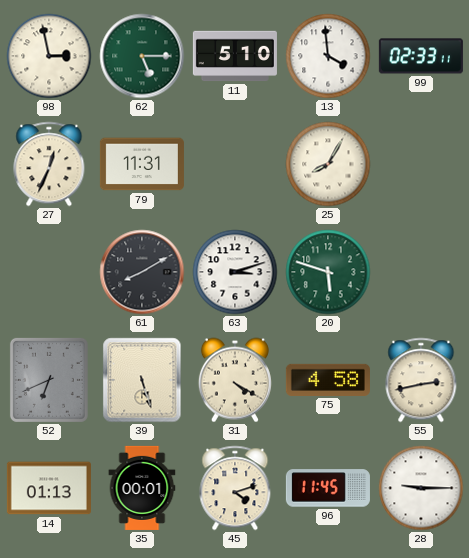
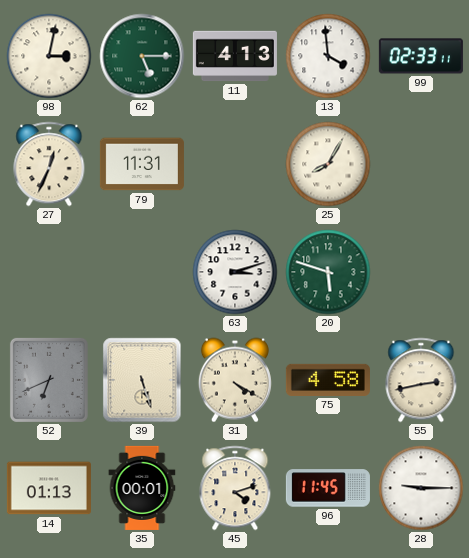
98: 2:58 -> 3:02
11: 5:10 -> 4:13
61: 8:10 -> none
